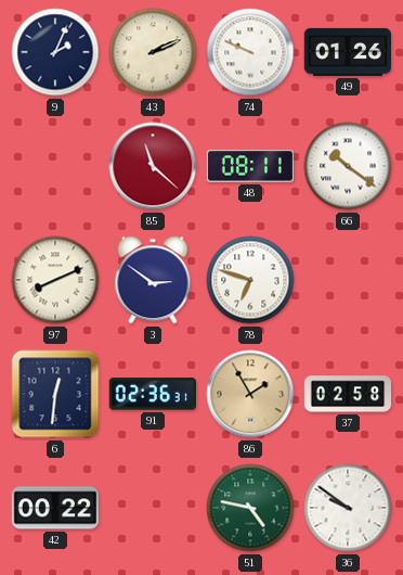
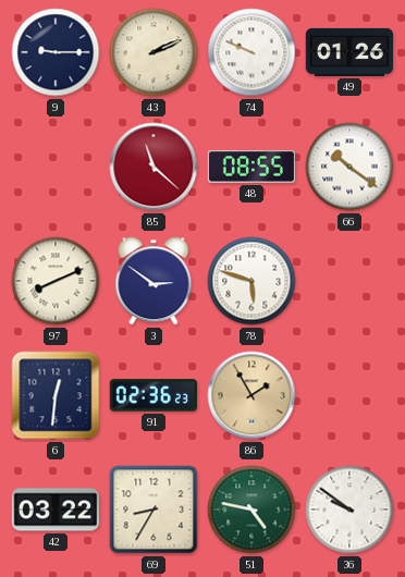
9: 2:04 -> 9:15
48: 08:11 -> 08:55
78: 6:48 -> 5:48
91: 02:36:31 -> 02:36:23
37: 02:58 -> none
42: 00:22 -> 03:22
69: none -> 8:35
